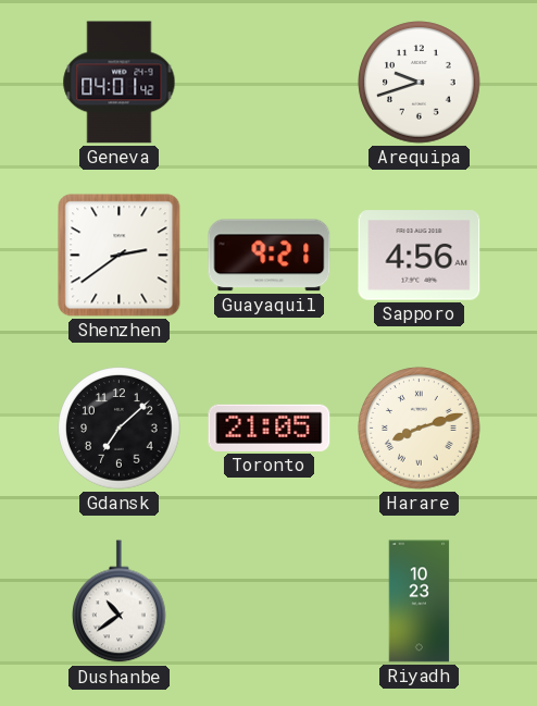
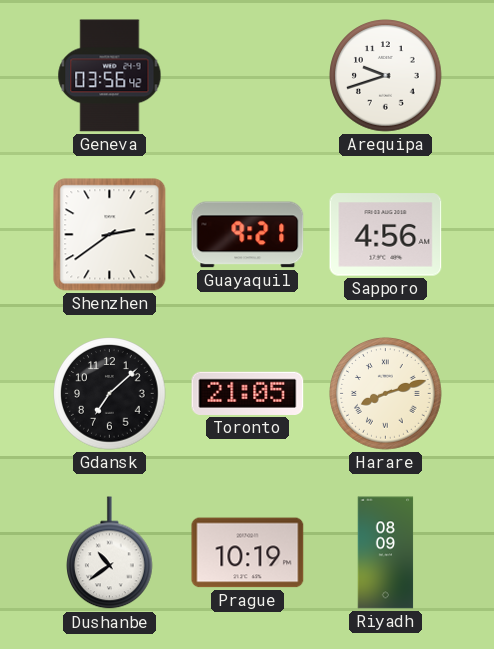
Geneva: 04:01 -> 03:56
Prague: none -> 10:19
Riyadh: 10:23 -> 08:09
